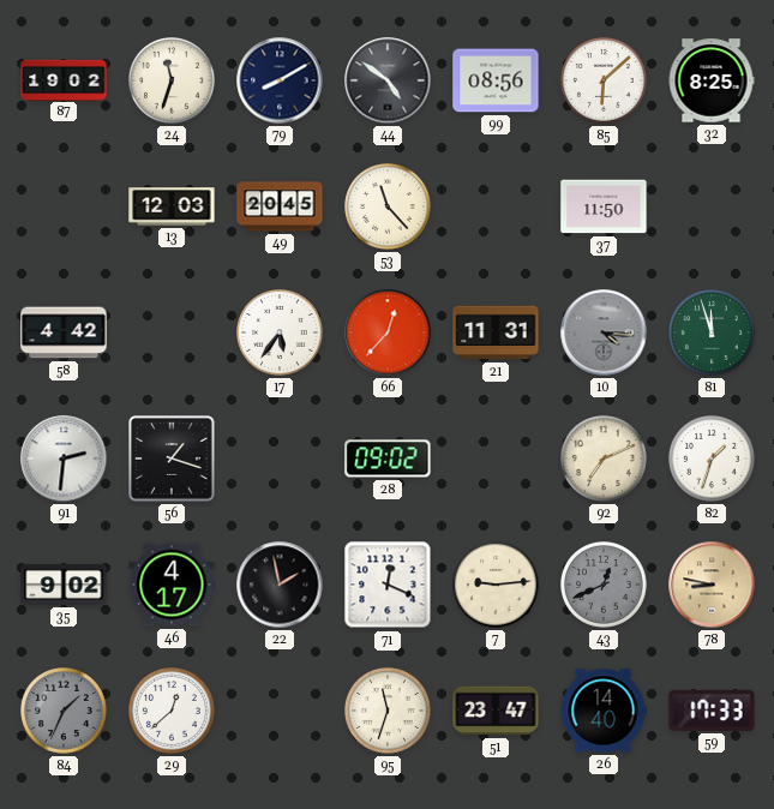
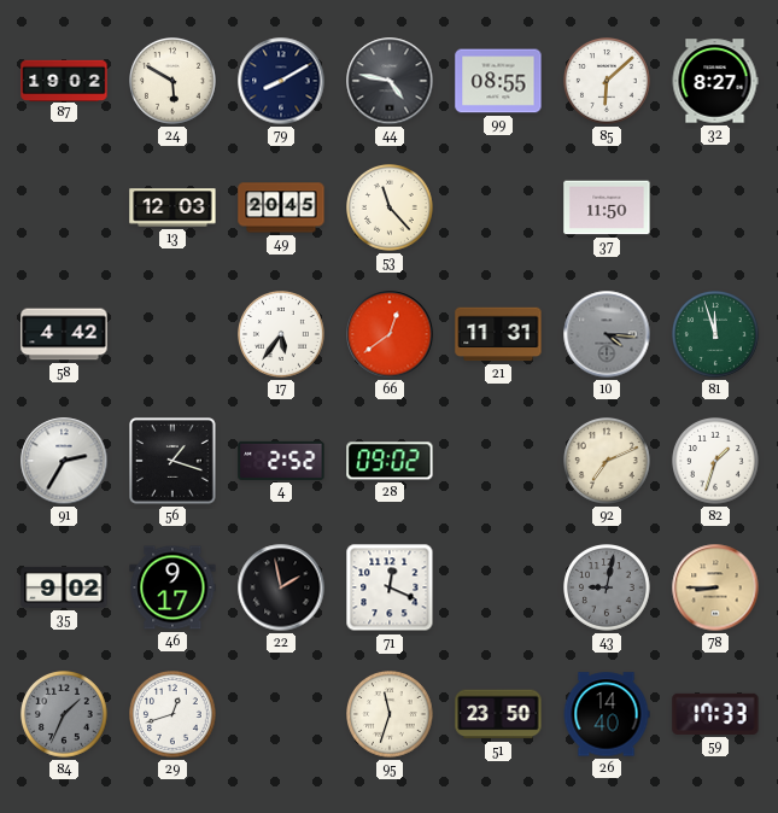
24: 11:33 -> 5:50
44: 4:51 -> 4:47
99: 08:56 -> 08:55
32: 8:25 -> 8:27
66: 12:37 -> 12:39
91: 2:31 -> 2:35
4: none -> 2:52
46: 4:17 -> 9:17
7: 9:14 -> none
43: 12:41 -> 9:02
78: 8:47 -> 8:45
29: 12:38 -> 12:42
51: 23:47 -> 23:50
